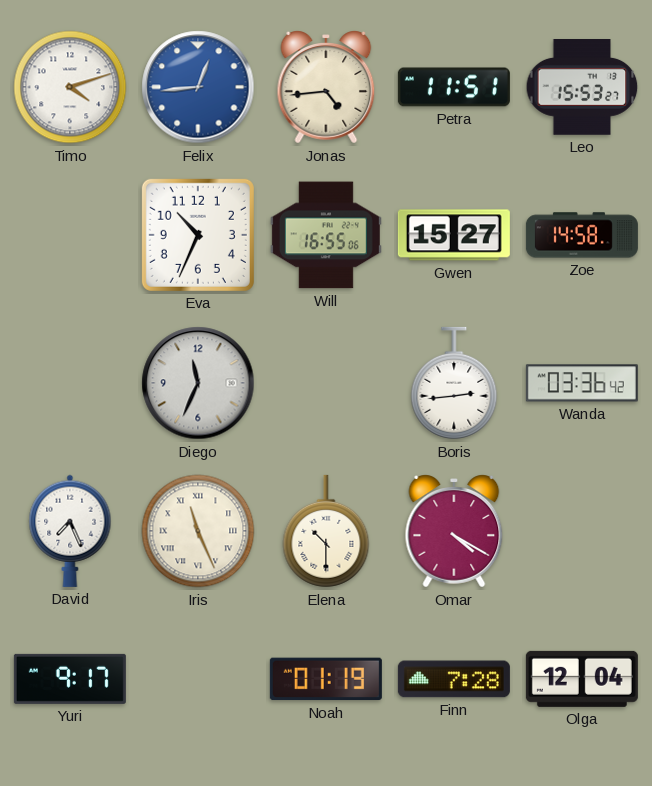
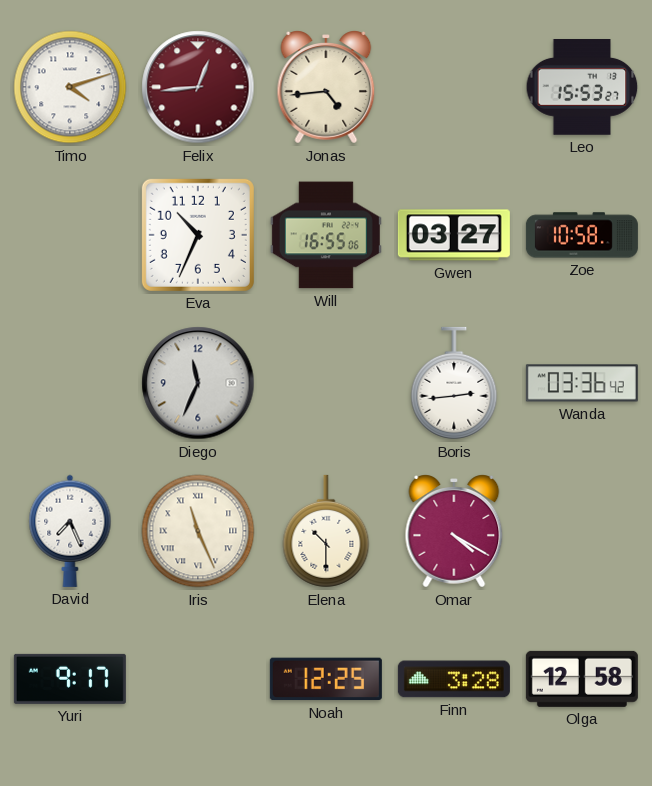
Felix dial: blue -> burgundy
Petra: 11:51 -> none
Gwen: 15:27 -> 03:27
Zoe: 14:58 -> 10:58
Noah: 01:19 -> 12:25
Finn: 7:28 -> 3:28
Olga: 12:04 -> 12:58
